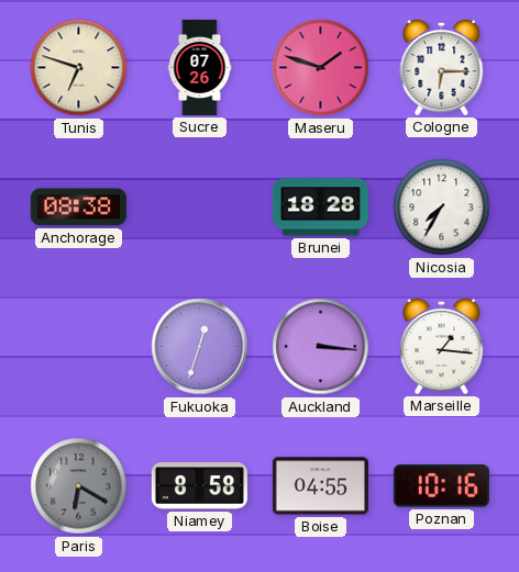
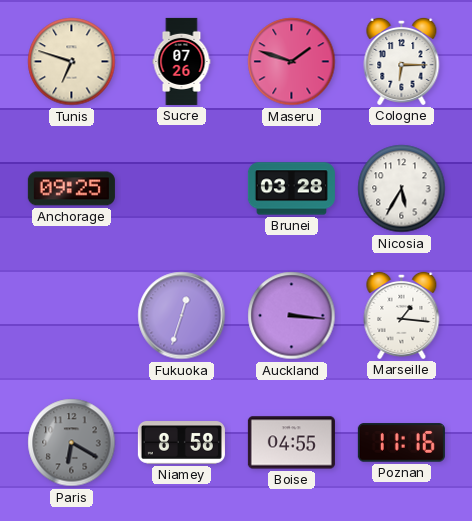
Anchorage: 08:38 -> 09:25
Brunei: 18:28 -> 03:28
Nicosia: 7:35 -> 5:35
Poznan: 10:16 -> 11:16
